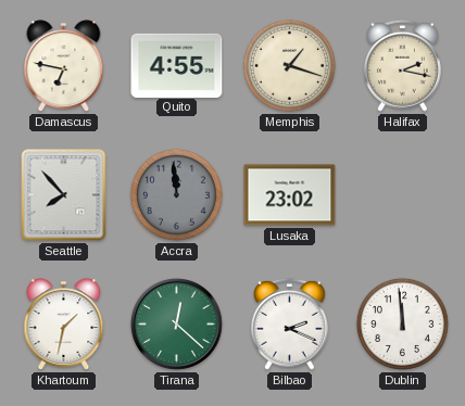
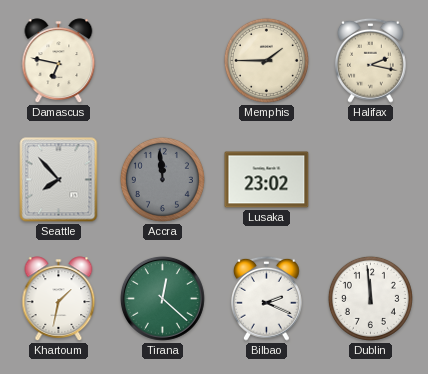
Quito: 4:55 -> none
Memphis: 1:18 -> 1:45
